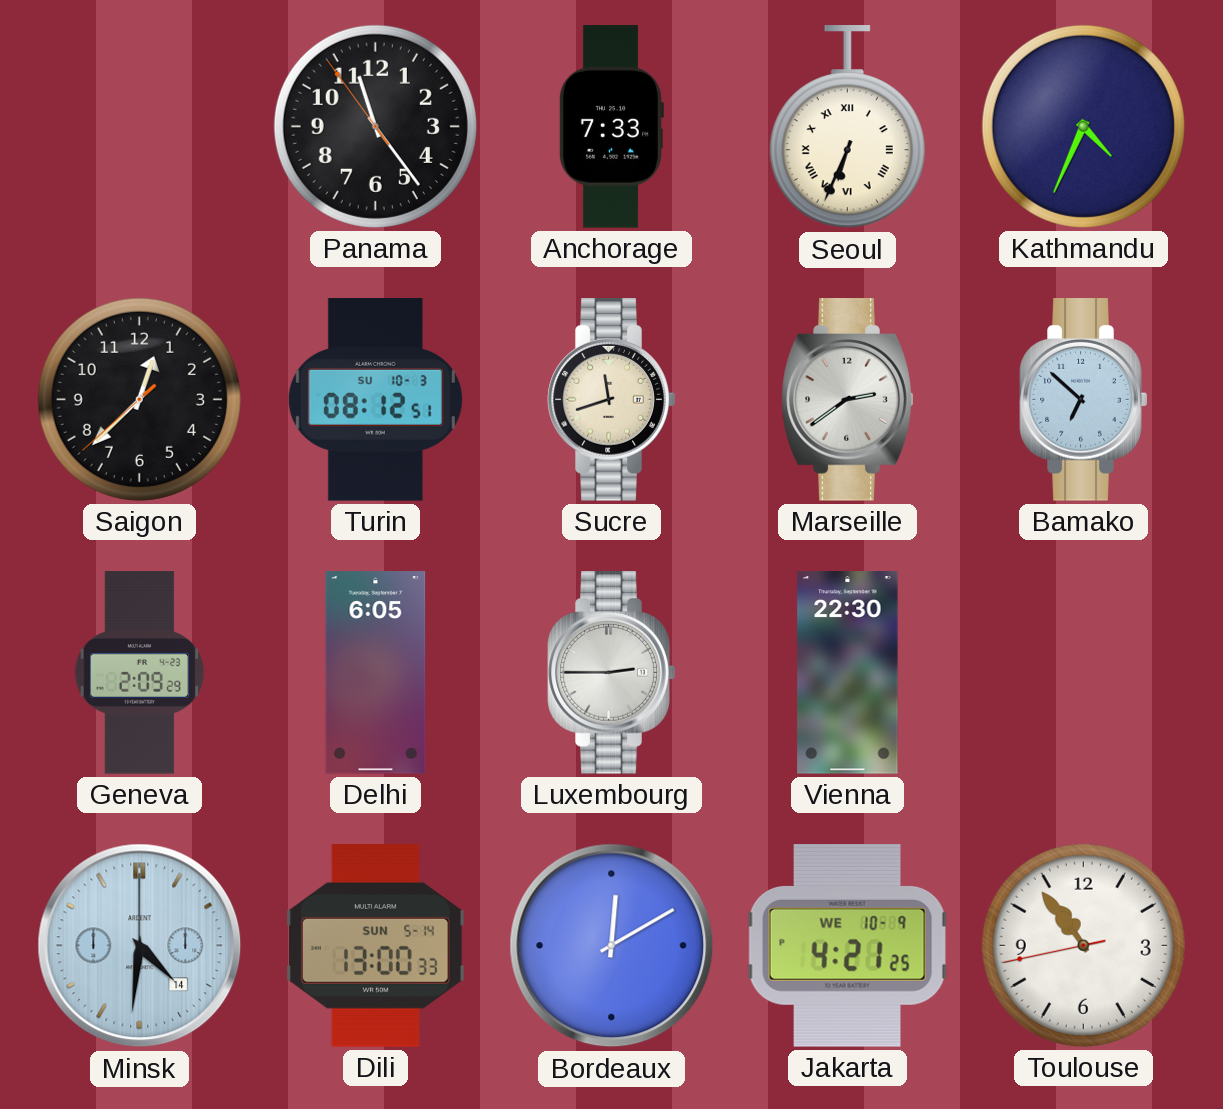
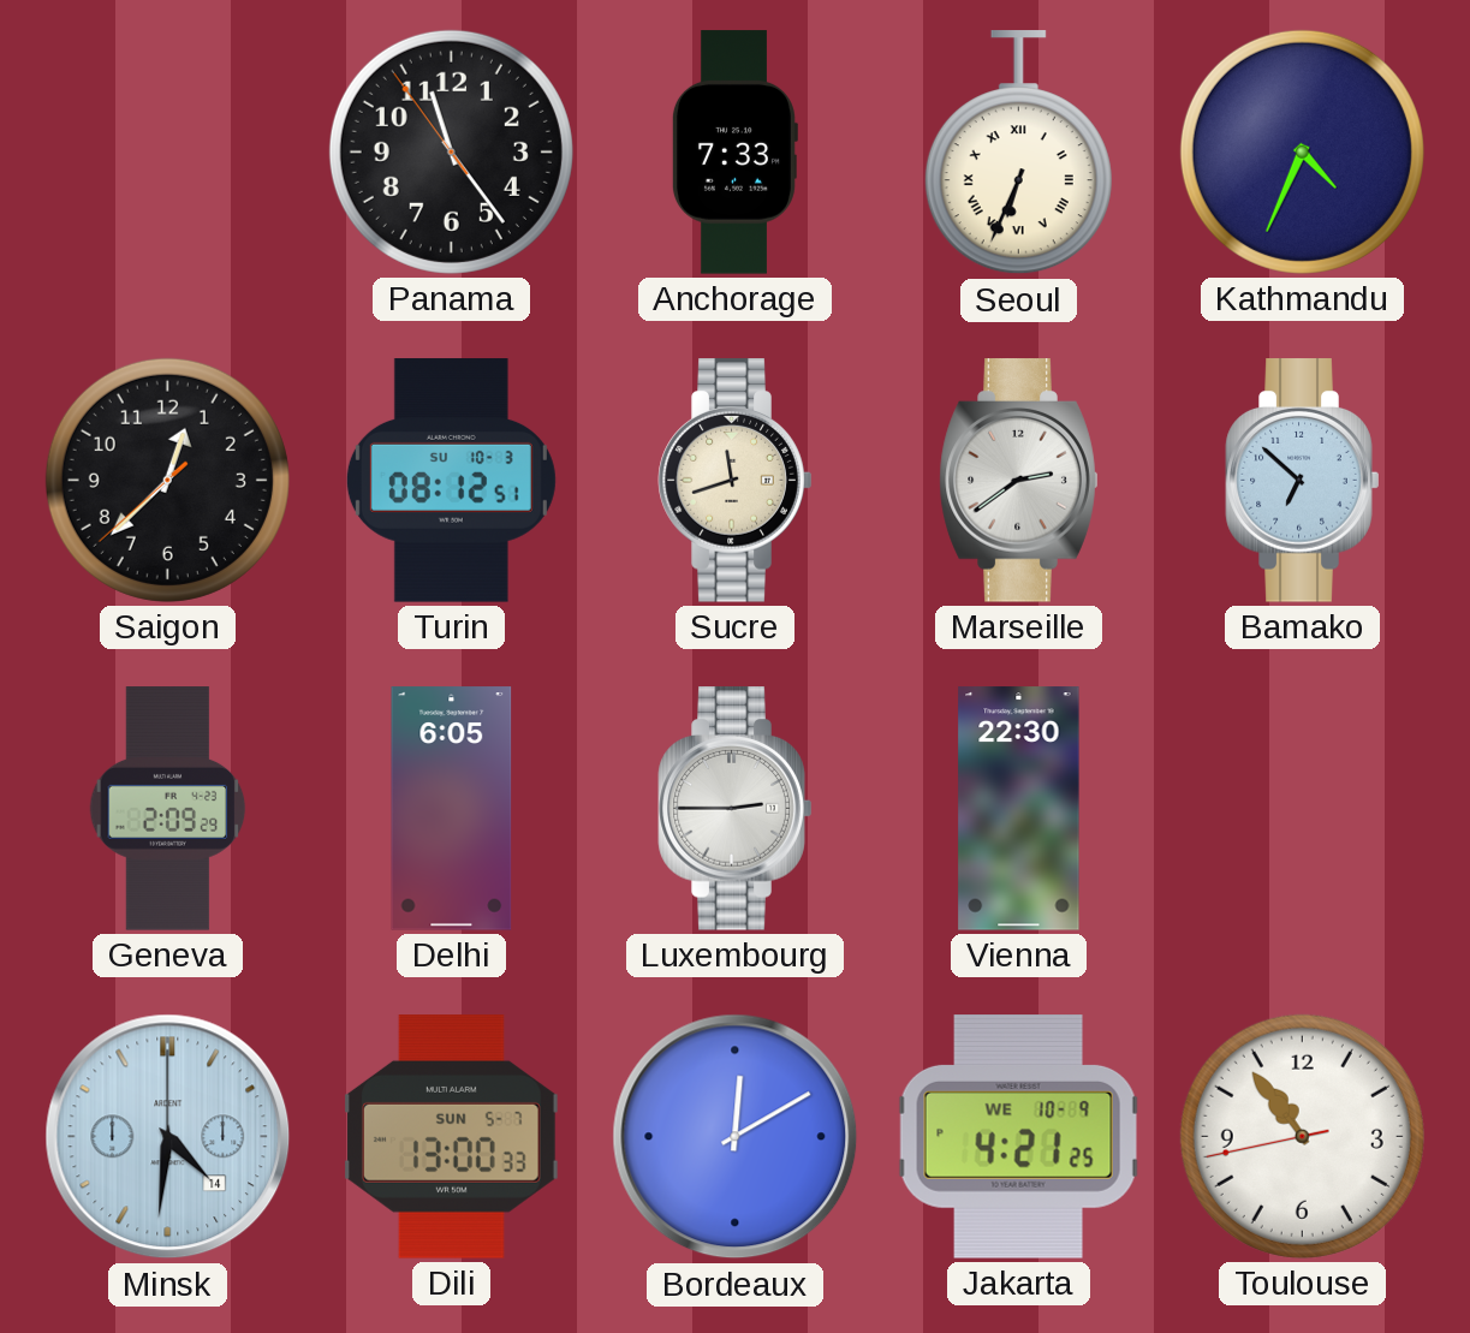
Dili date: SUN 5-14 -> SUN 5-7
